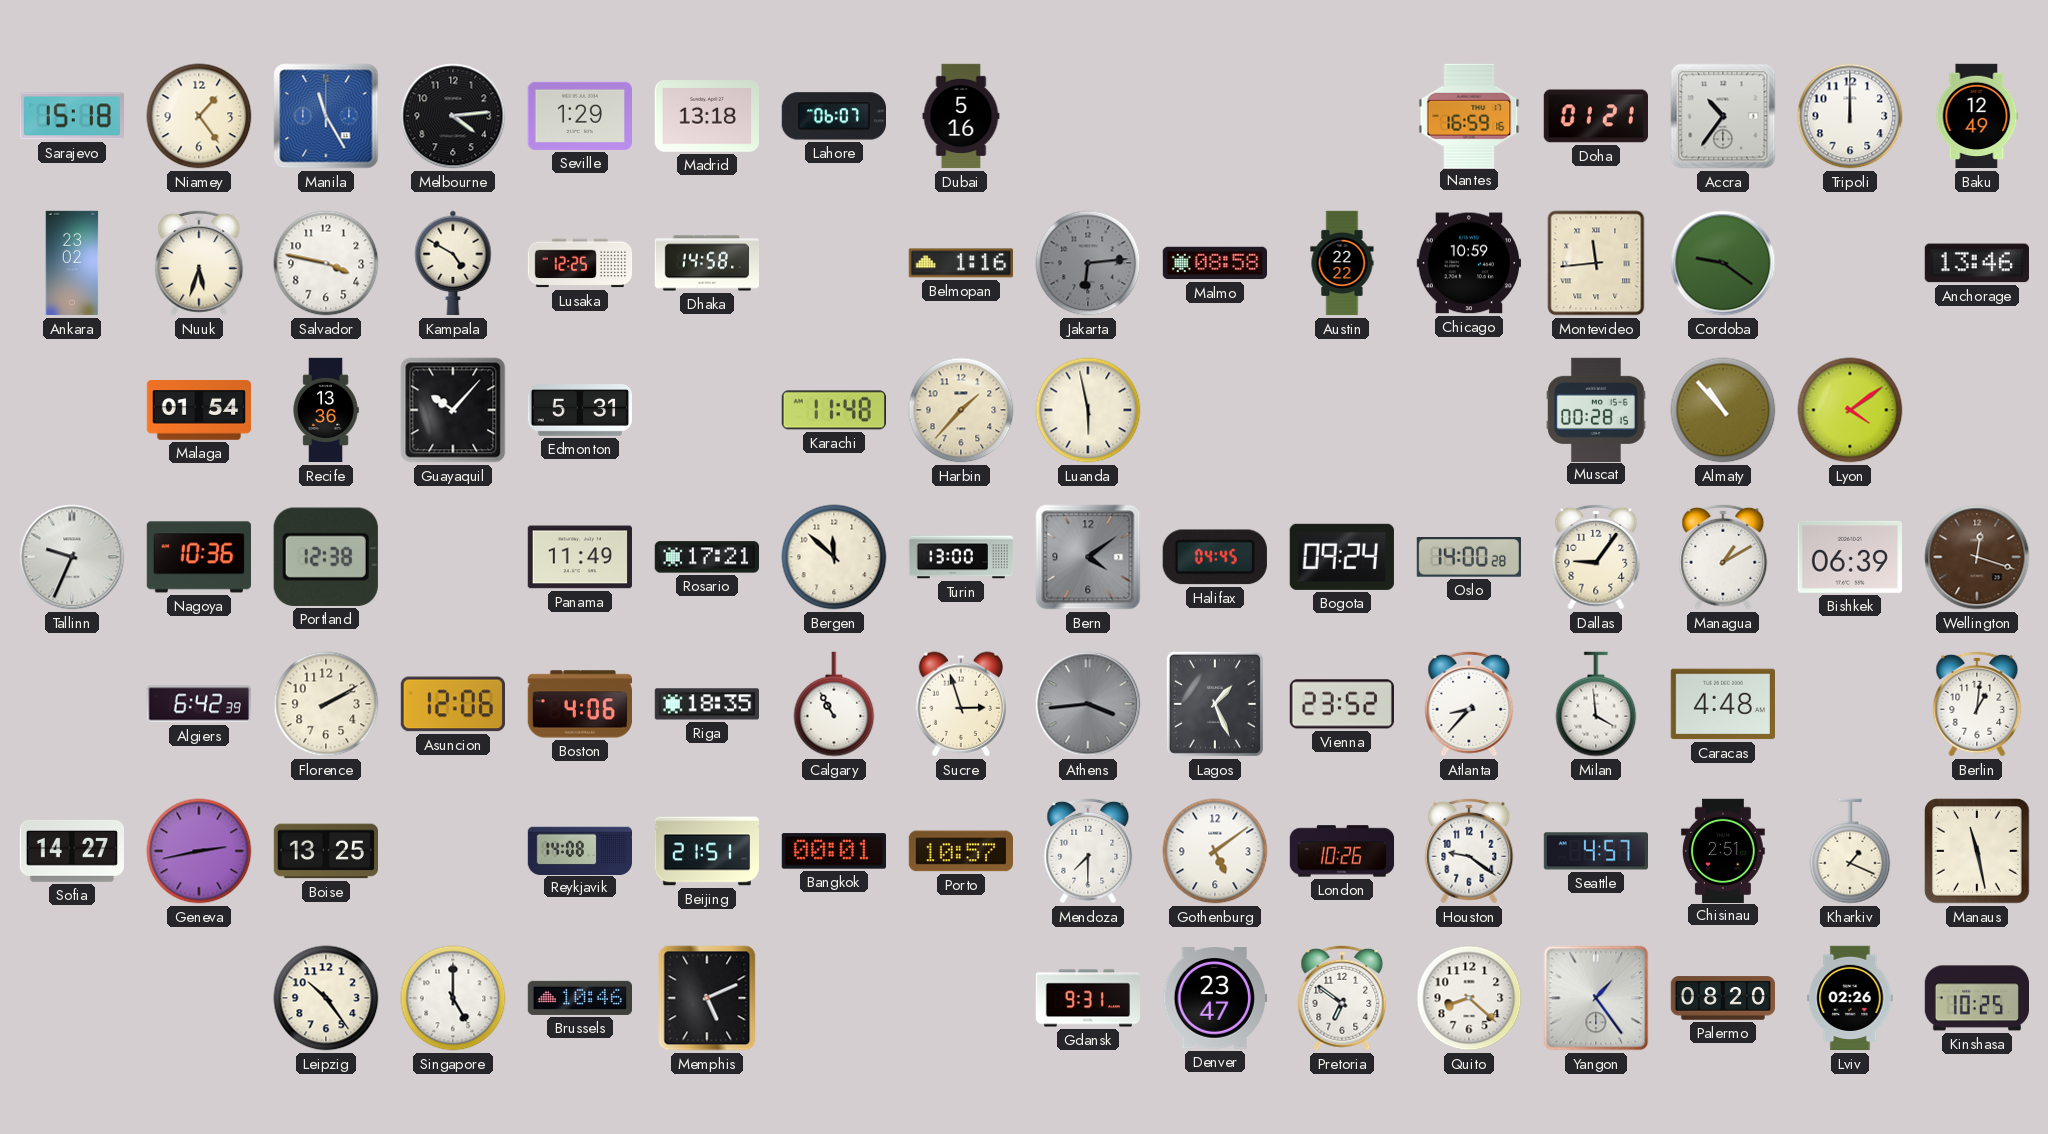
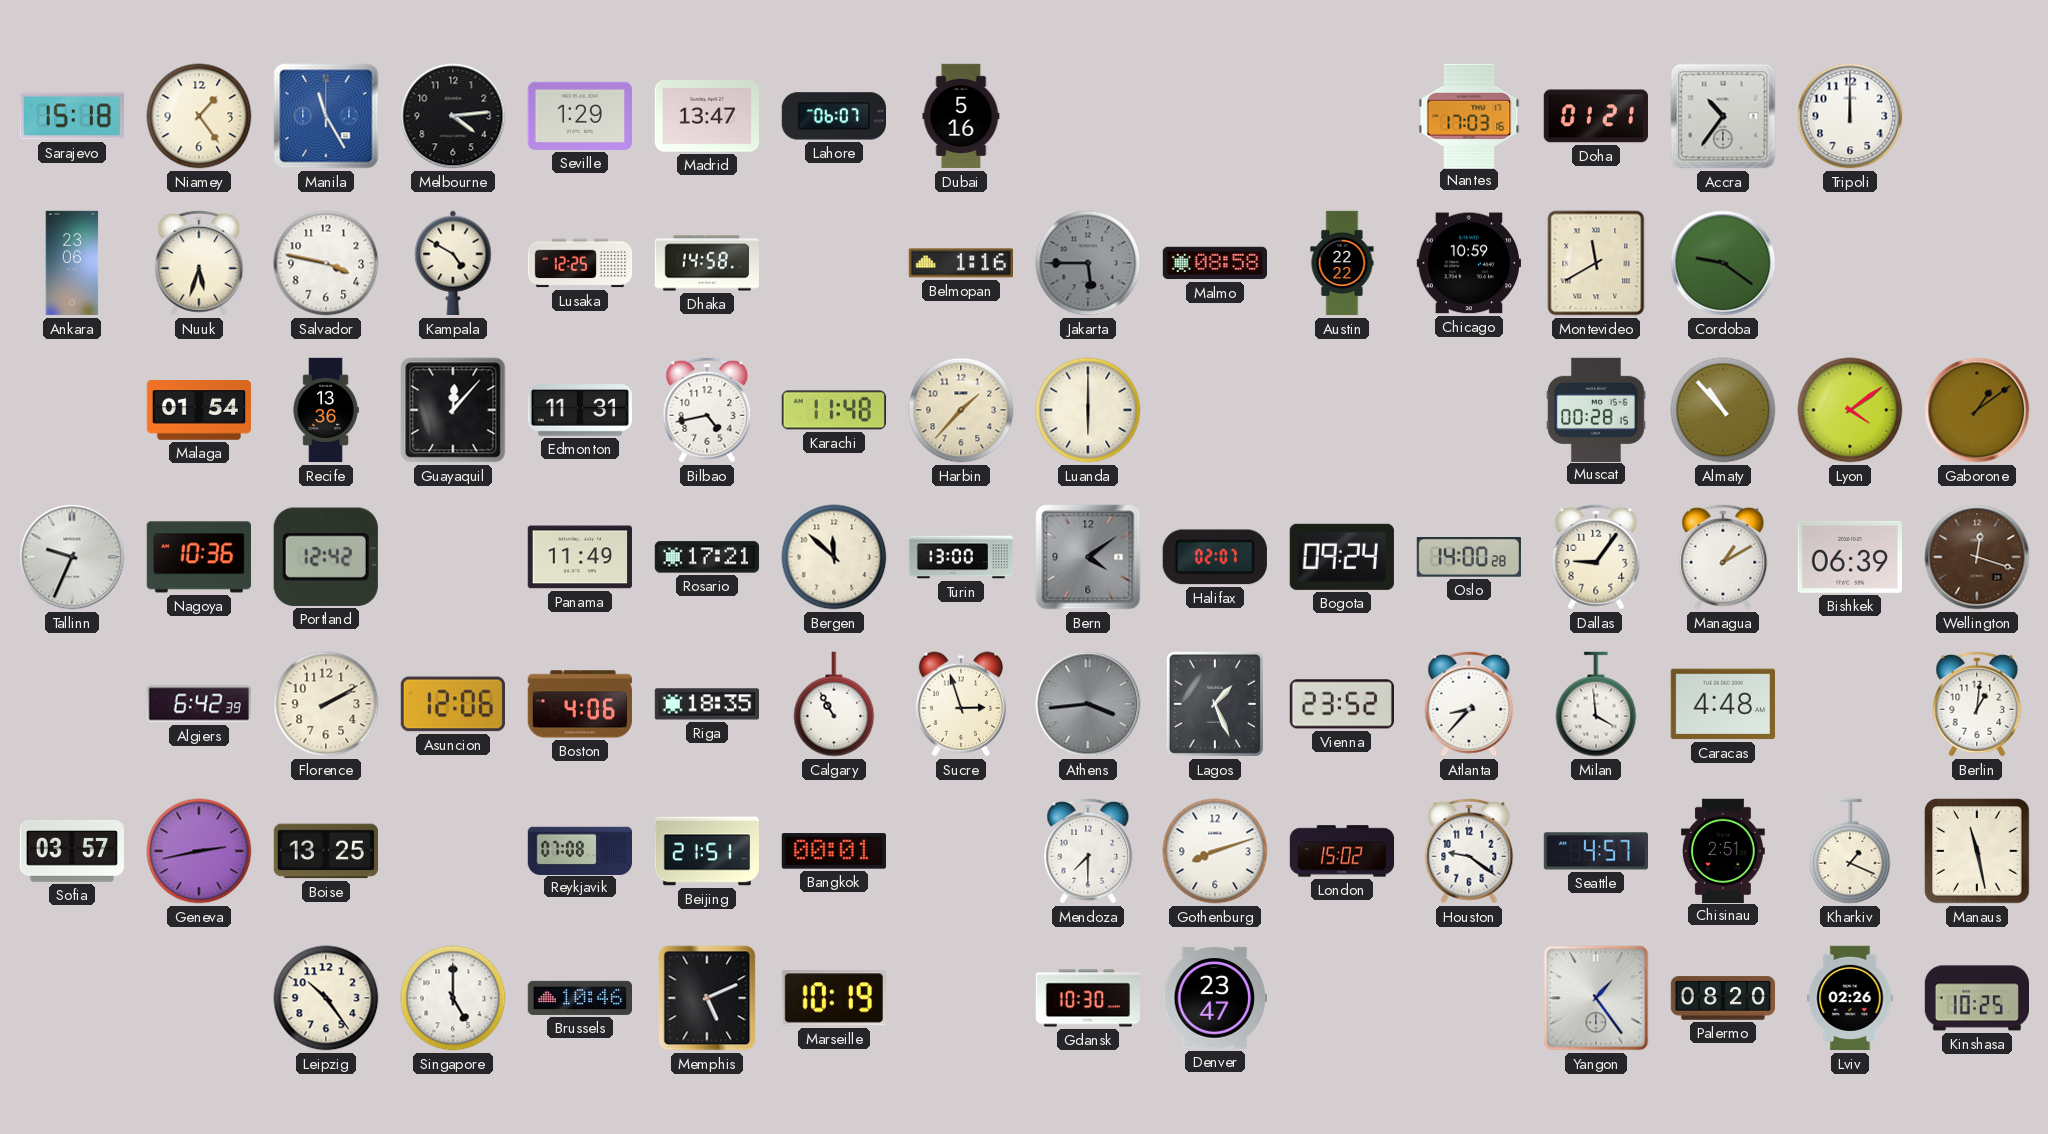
Madrid: 13:18 -> 13:47
Nantes: 16:59 -> 17:03
Baku: 12:49 -> none
Ankara: 23:02 -> 23:06
Jakarta: 6:14 -> 5:45
Montevideo: 11:44 -> 11:40
Anchorage: 13:46 -> none
Guayaquil: 10:07 -> 12:07
Edmonton: 5:31 -> 11:31
Bilbao: none -> 4:43
Luanda: 5:58 -> 6:00
Gaborone: none -> 1:09
Portland: 12:38 -> 12:42
Halifax: 04:45 -> 02:07
Sofia: 14:27 -> 03:57
Reykjavik: 14:08 -> 07:08
Porto: 10:57 -> none
Gothenburg: 5:09 -> 8:12
London: 10:26 -> 15:02
Marseille: none -> 10:19
Gdansk: 9:31 -> 10:30
Pretoria: 6:51 -> none
Quito: 8:22 -> none
